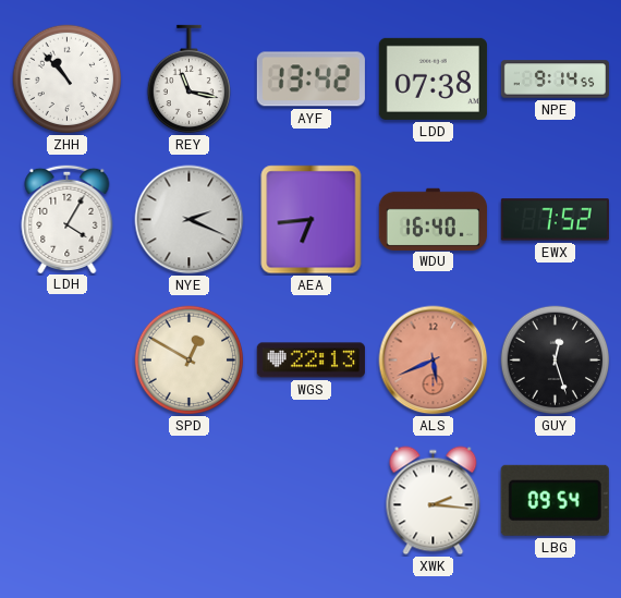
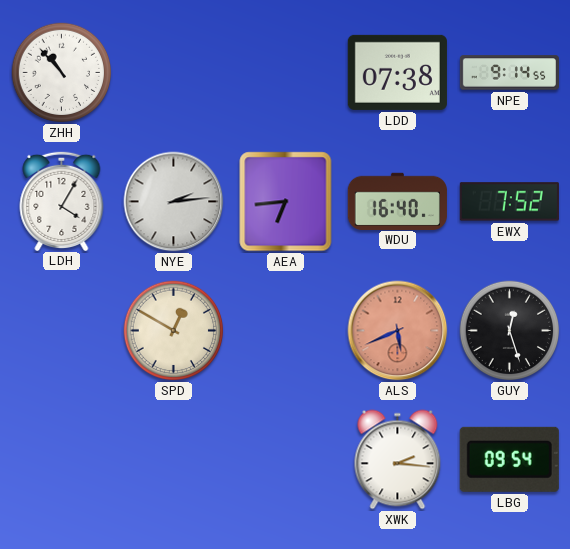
REY: 11:17 -> none
AYF: 13:42 -> none
NYE: 2:19 -> 2:14
WGS: 22:13 -> none
